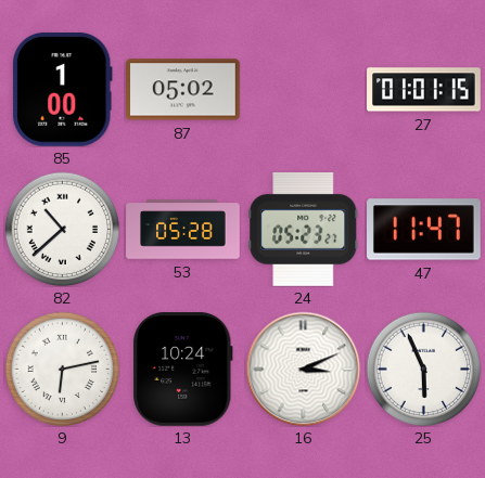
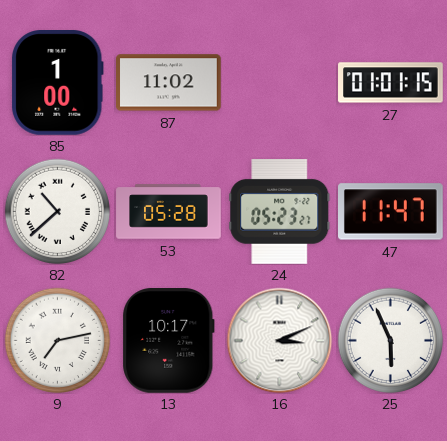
87: 05:02 -> 11:02
9: 6:13 -> 7:13
13: 10:24 -> 10:17
